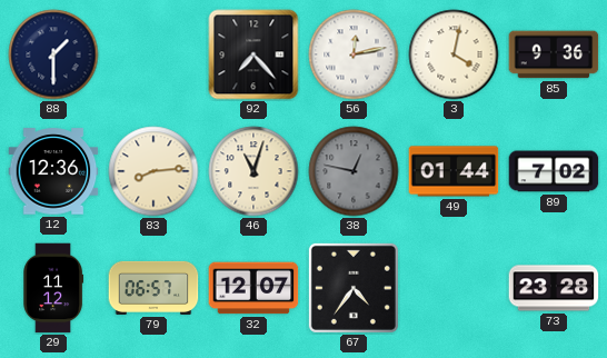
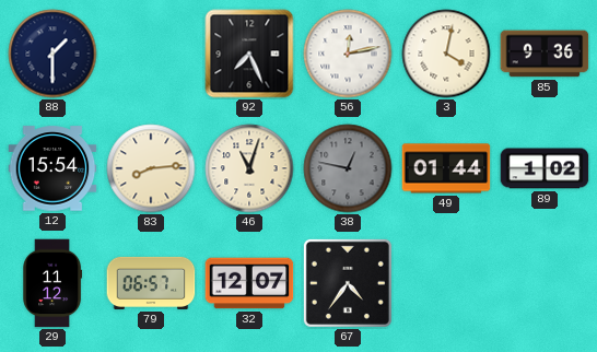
92: 7:23 -> 7:26
12: 12:36 -> 15:54
89: 7:02 -> 1:02
73: 23:28 -> none
